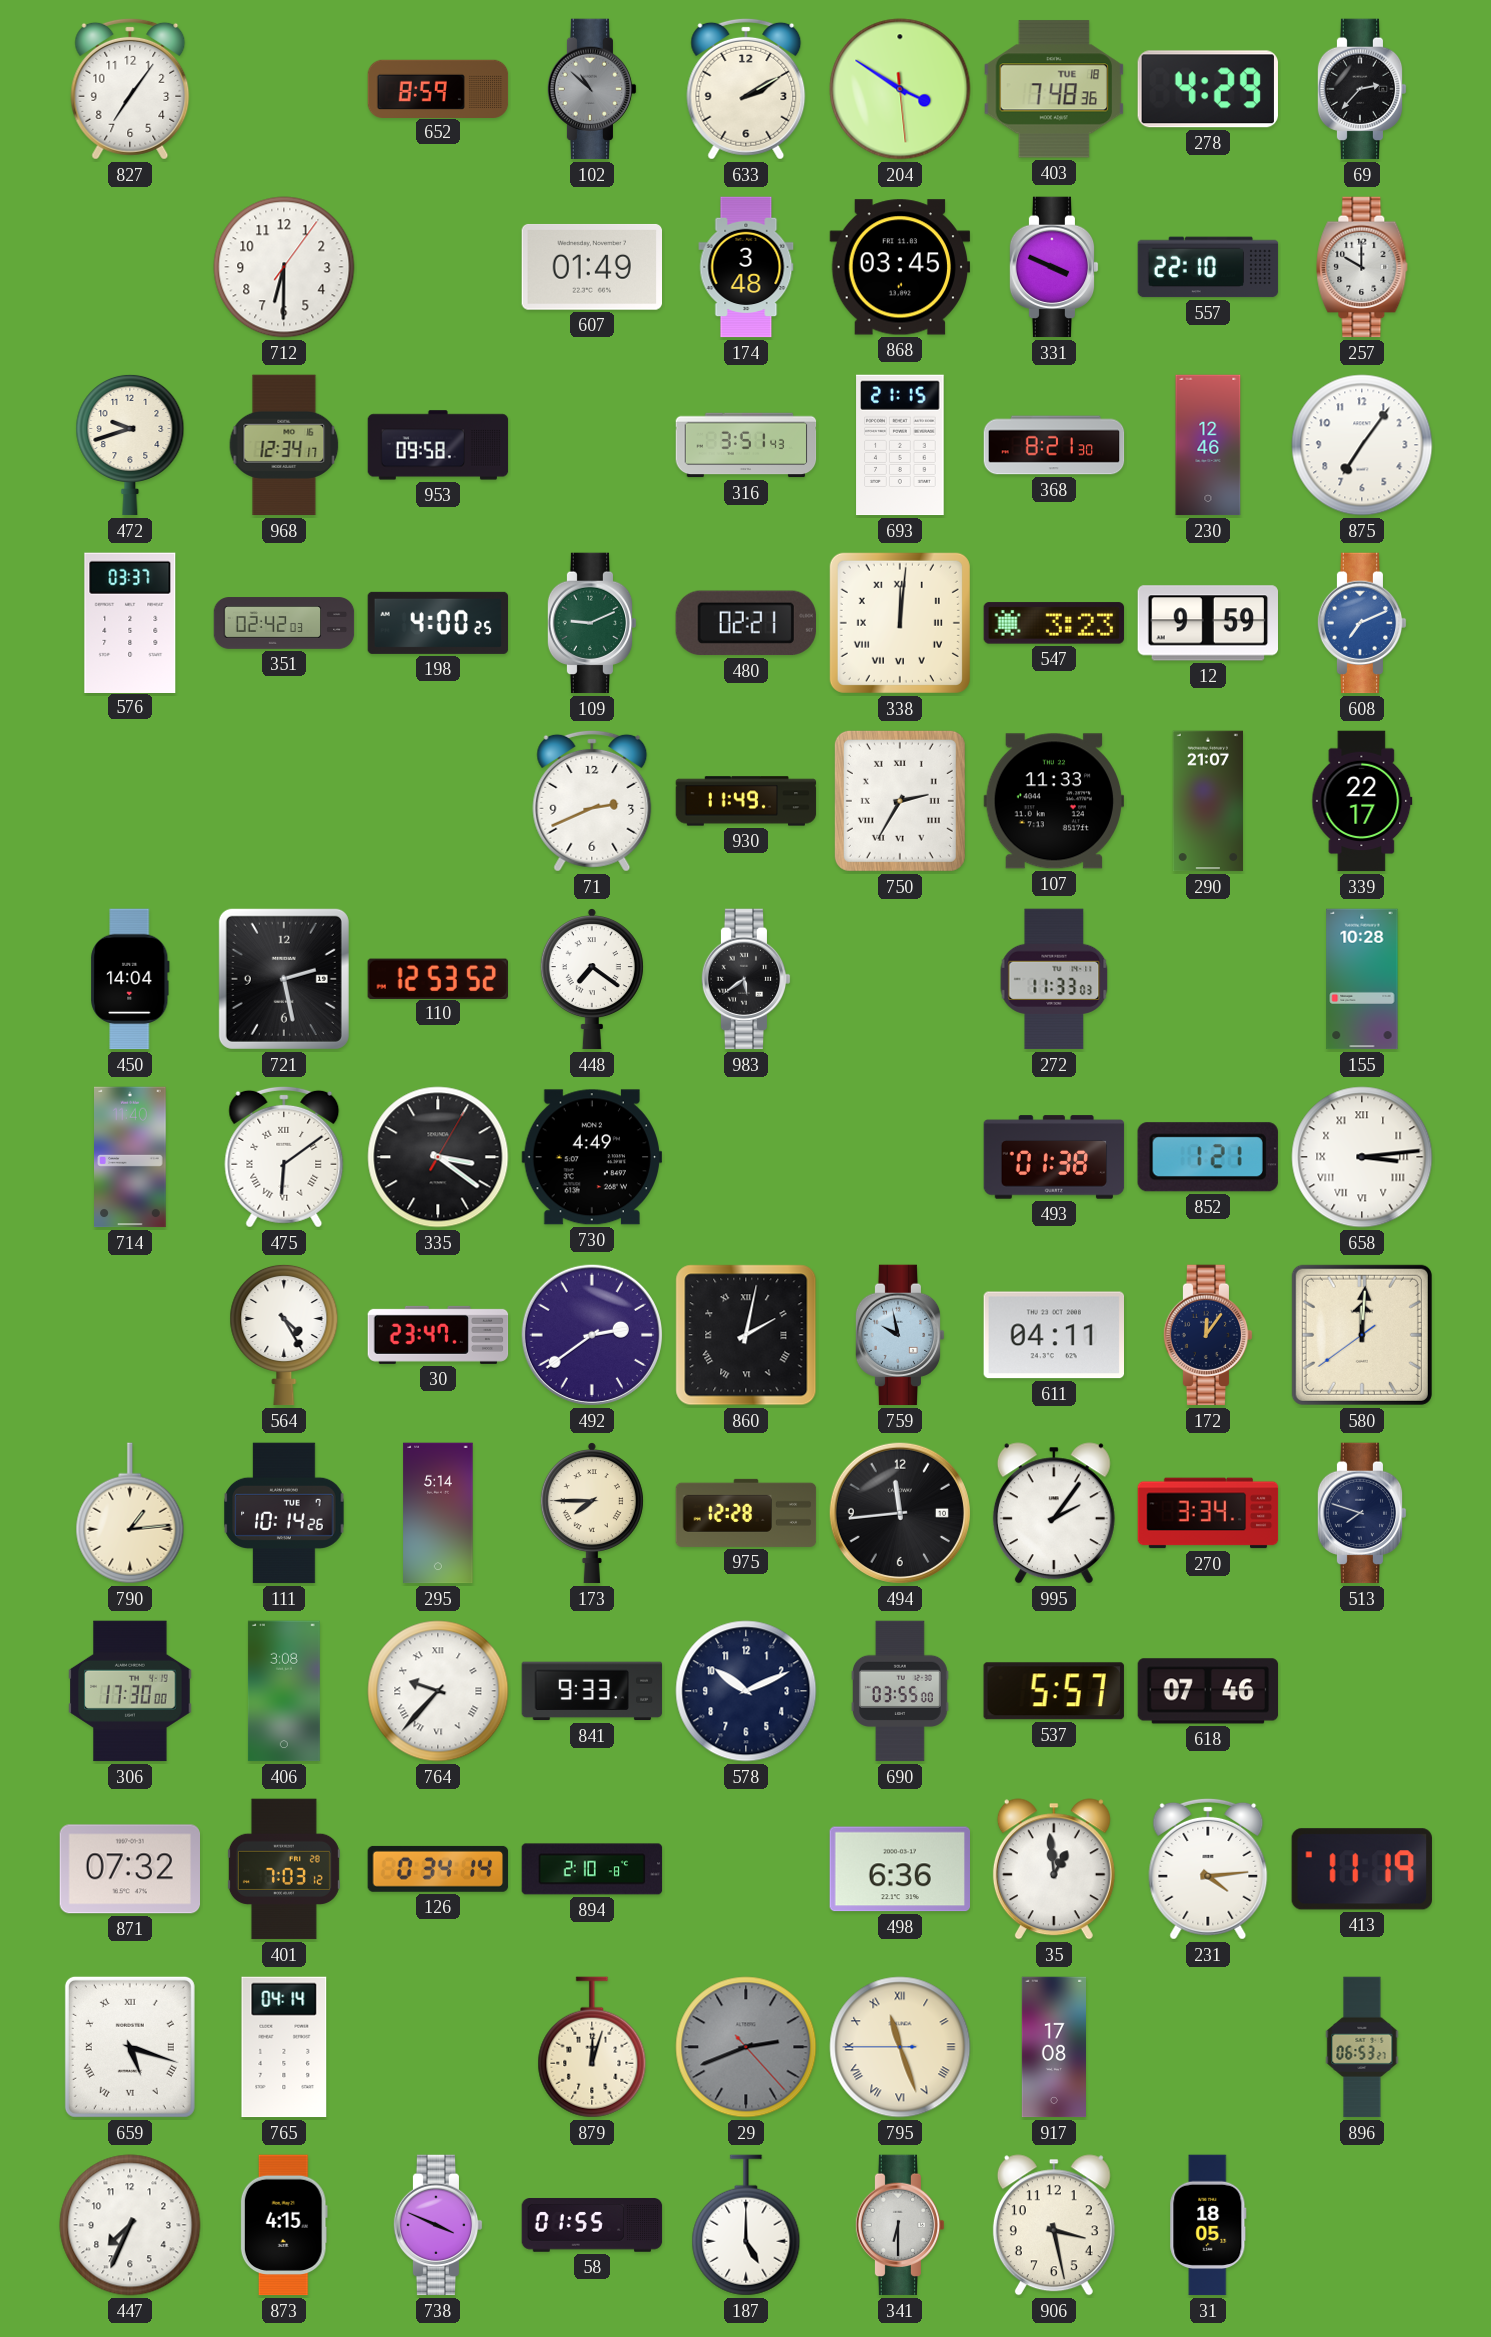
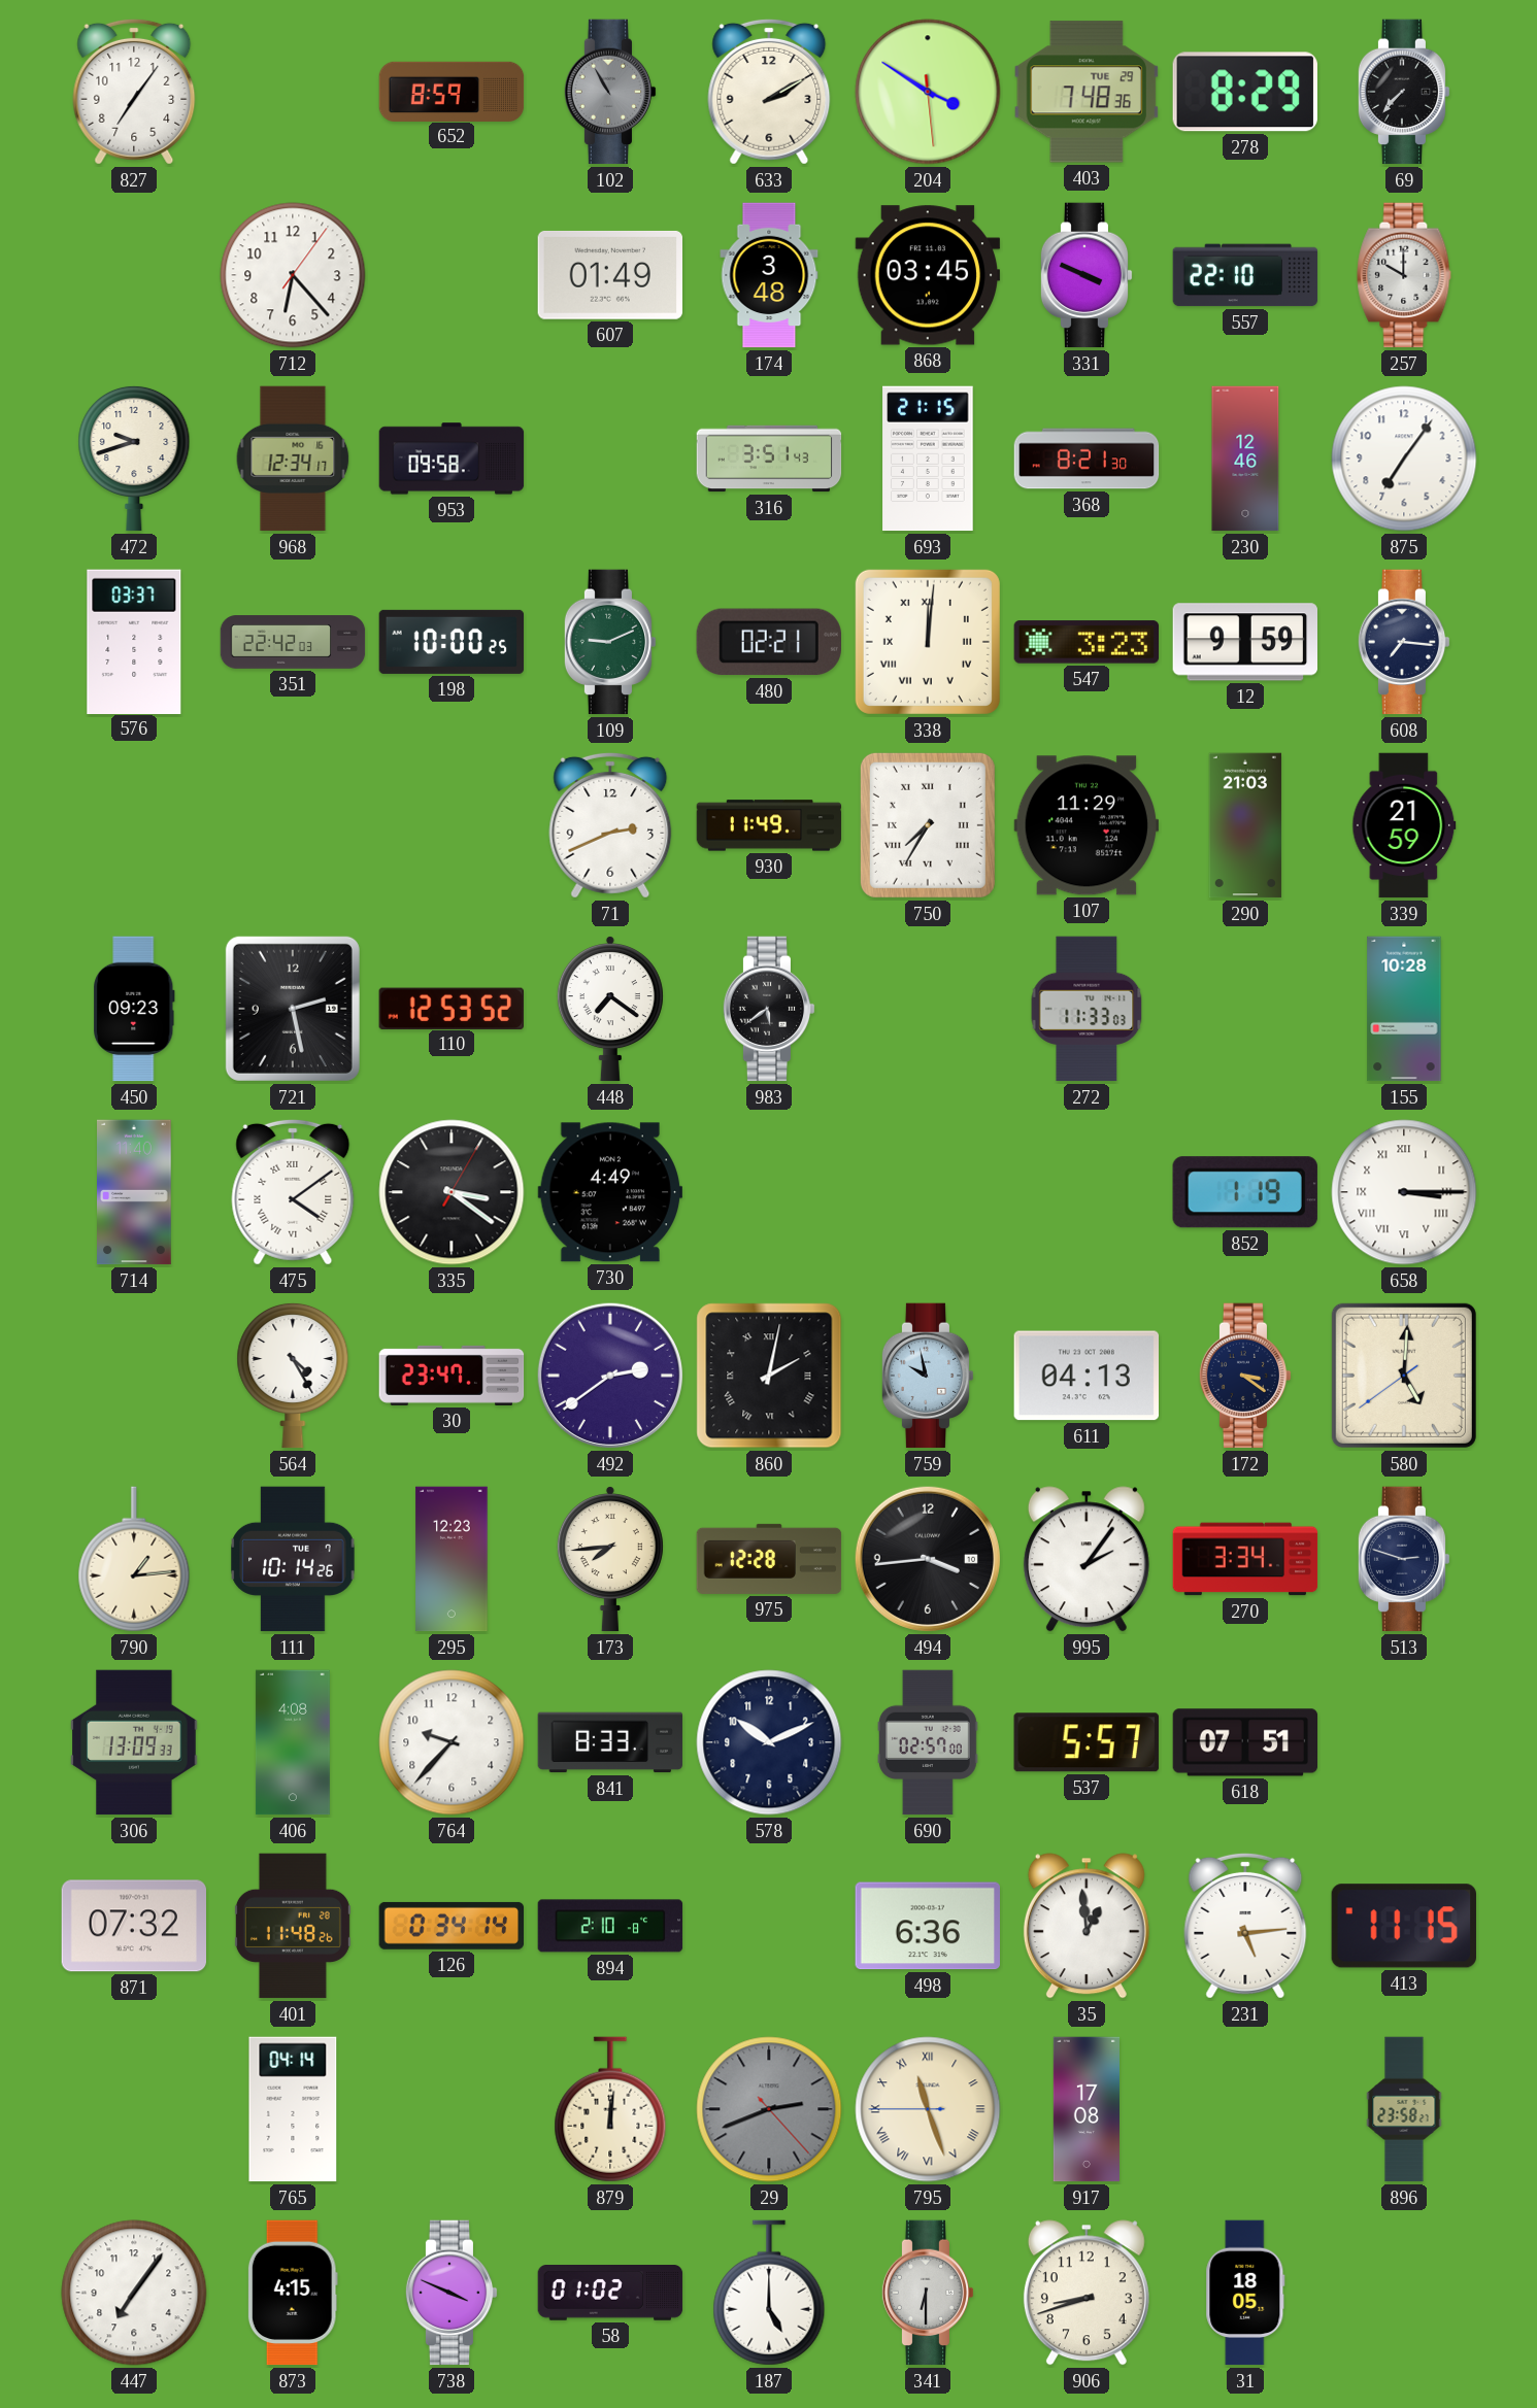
102: 10:52 -> 10:55
403 date: TUE 18 -> TUE 29
278: 4:29 -> 8:29
69: 2:37 -> 7:37
712: 6:30 -> 6:23
351: 02:42 -> 22:42
198: 4:00 -> 10:00
608: 7:11 -> 7:16
608 dial: blue -> navy
750: 2:35 -> 7:35
107: 11:33 -> 11:29
290: 21:07 -> 21:03
339: 22:17 -> 21:59
450: 14:04 -> 09:23
475: 6:09 -> 4:09
493: 01:38 -> none
852: 1:21 -> 1:19
658: 3:14 -> 3:15
611: 04:11 -> 04:13
172: 12:06 -> 3:21
580: 12:00 -> 5:00
295: 5:14 -> 12:23
173: 7:45 -> 7:44
494: 11:44 -> 3:44
513: 7:48 -> 2:48
306: 17:30 -> 13:09
406: 3:08 -> 4:08
764 numerals: Roman -> Arabic
841: 9:33 -> 8:33
690: 03:55 -> 02:57
618: 07:46 -> 07:51
401: 7:03 -> 11:48
231: 4:14 -> 5:14
413: 11:19 -> 11:15
659: 5:18 -> none
879: 12:03 -> 12:01
896: 06:53 -> 23:58
447: 7:34 -> 7:06
58: 01:55 -> 01:02
906: 3:28 -> 8:42
